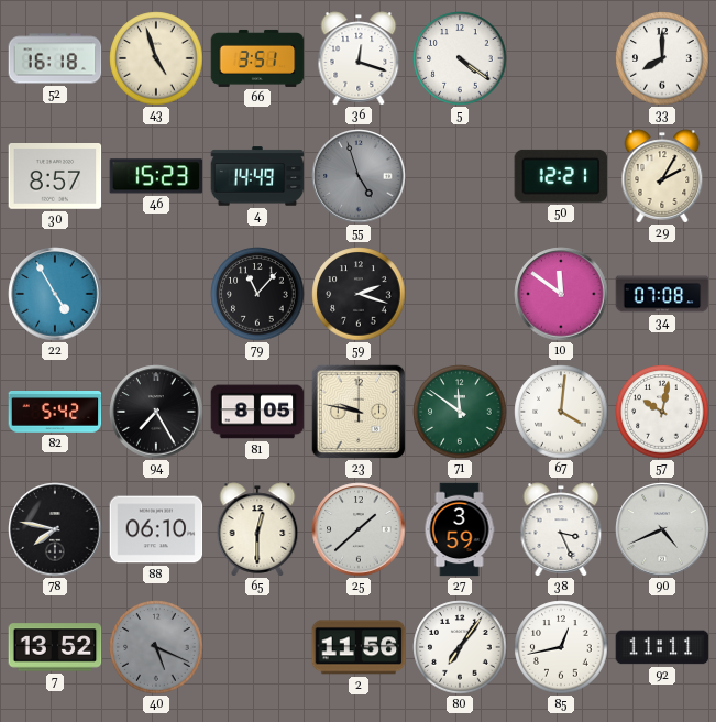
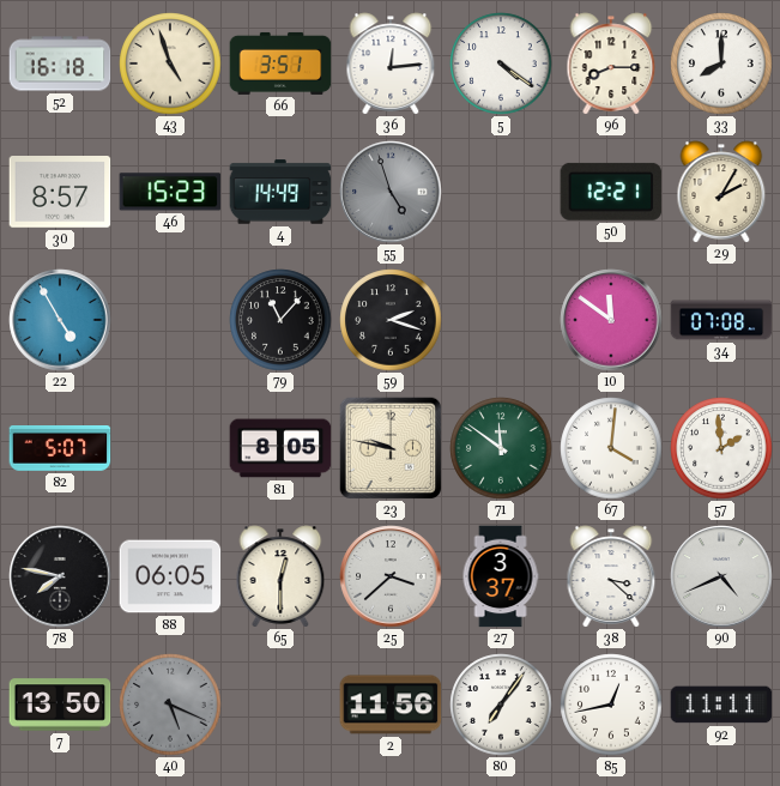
36: 12:18 -> 12:14
96: none -> 8:15
82: 5:42 -> 5:07
94: 7:25 -> none
57: 10:02 -> 1:59
88: 06:10 -> 06:05
25: 1:38 -> 3:38
27: 3:59 -> 3:37
38: 3:26 -> 3:22
7: 13:52 -> 13:50
